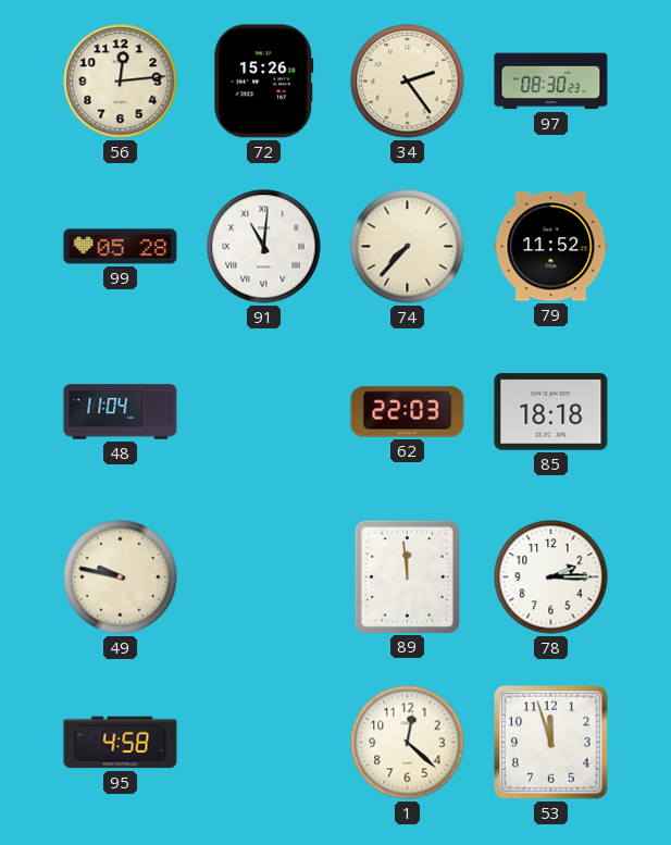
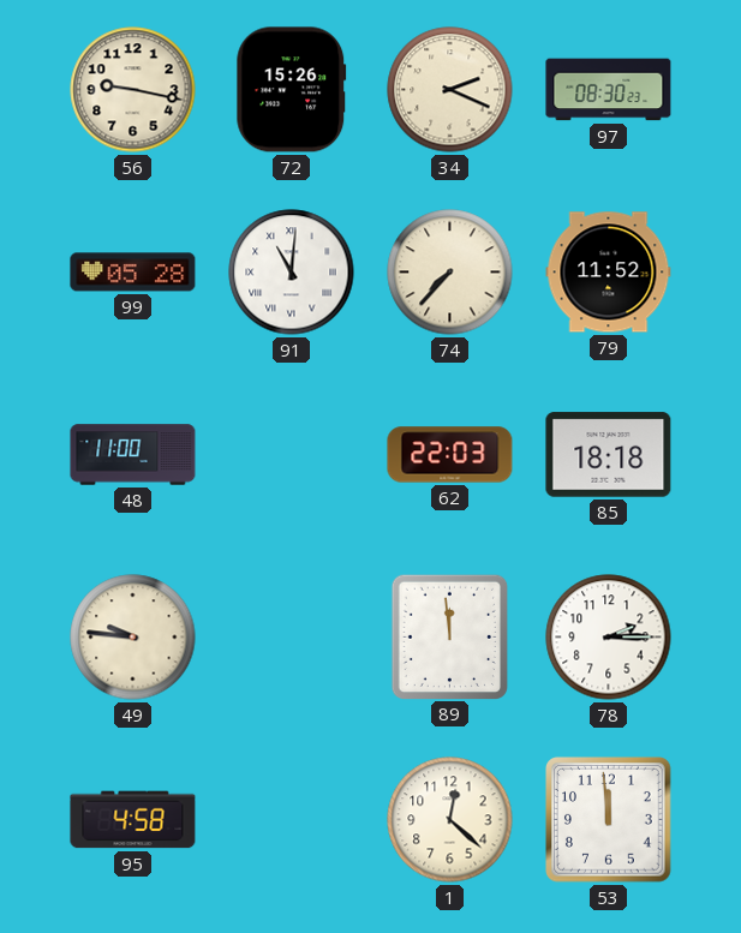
56: 12:14 -> 9:17
34: 2:24 -> 2:19
48: 11:04 -> 11:00
49: 9:47 -> 9:46
53: 11:57 -> 11:59
